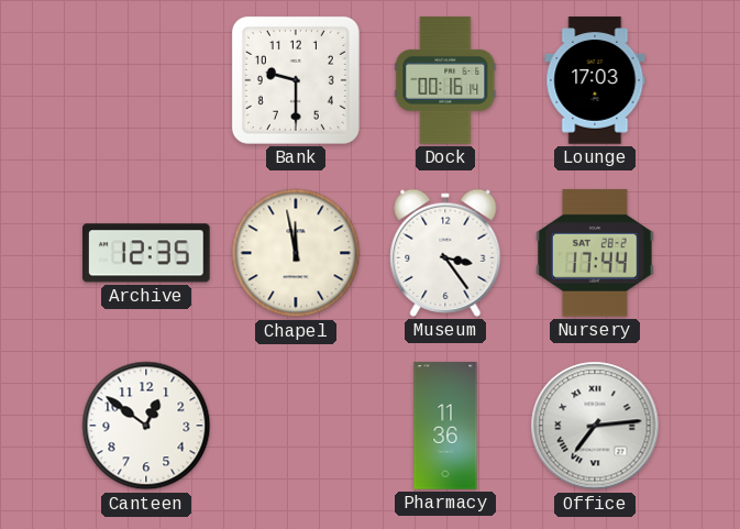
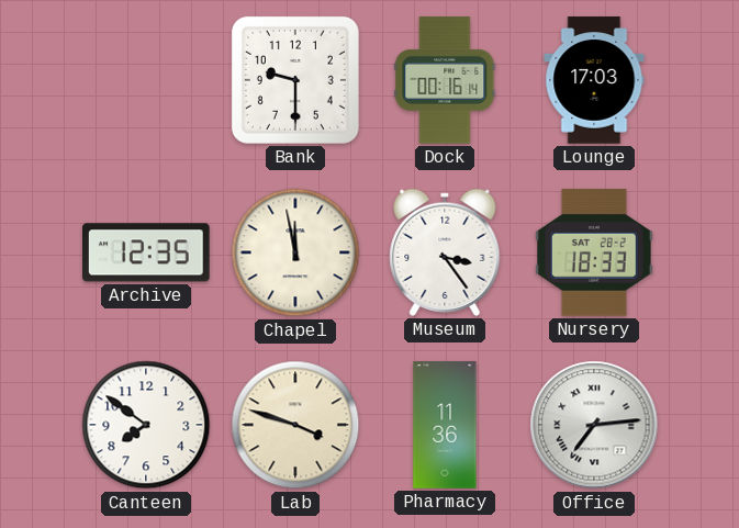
Nursery: 17:44 -> 18:33
Canteen: 12:51 -> 7:51
Lab: none -> 3:48
